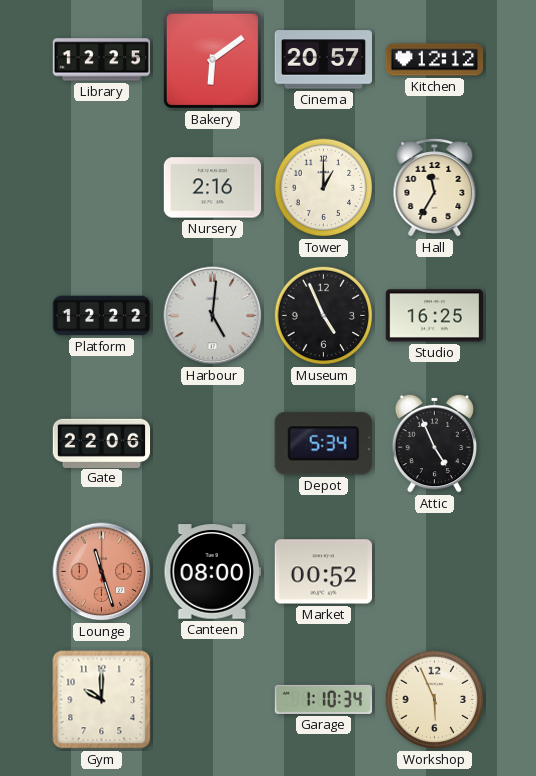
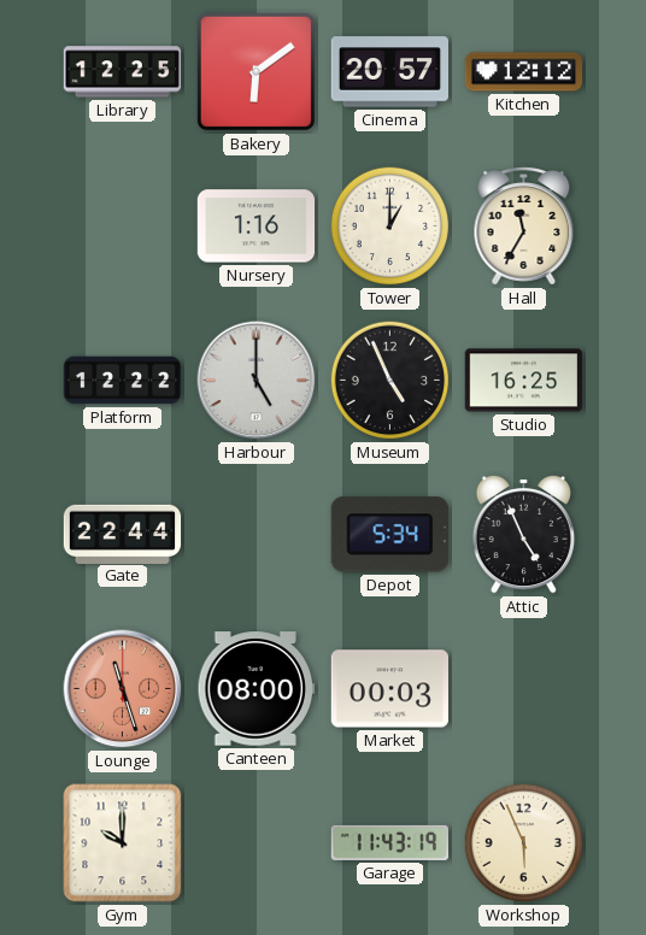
Nursery: 2:16 -> 1:16
Harbour: 5:01 -> 5:00
Gate: 22:06 -> 22:44
Market: 00:52 -> 00:03
Garage: 1:10 -> 11:43
